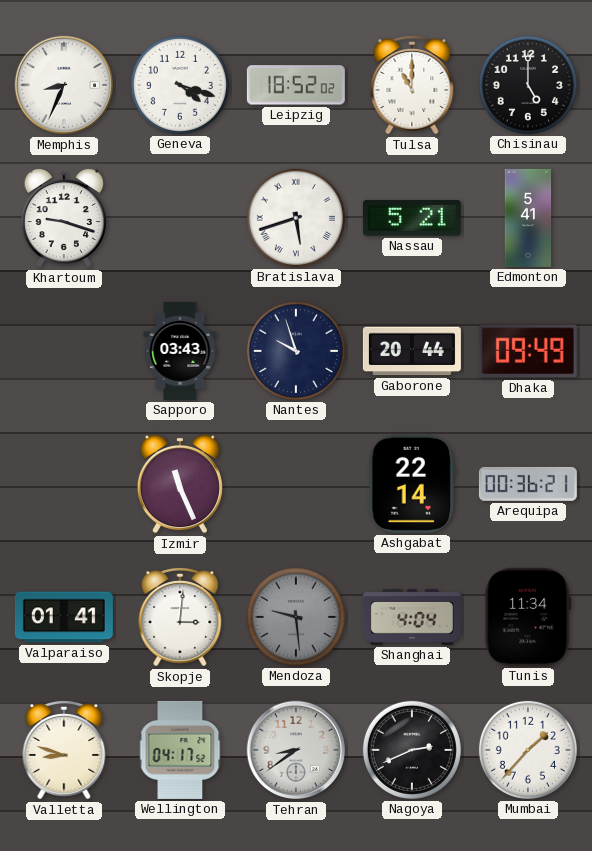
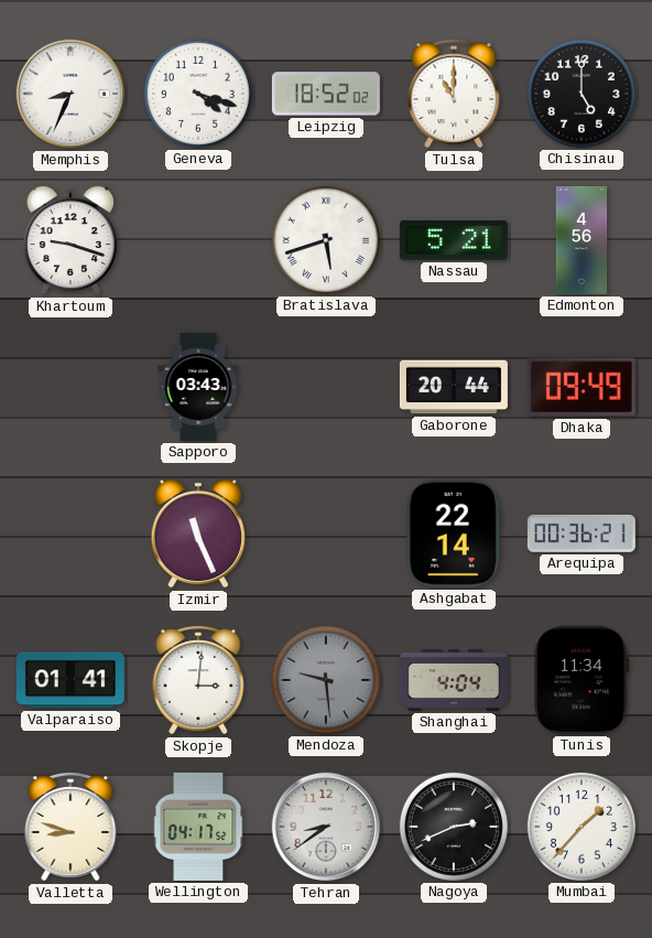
Edmonton: 5:41 -> 4:56
Nantes: 9:57 -> none
